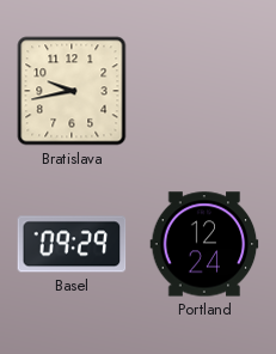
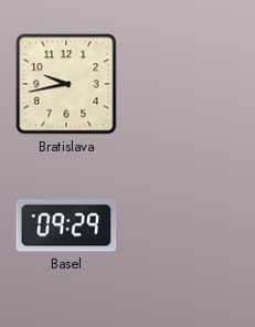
Portland: 12:24 -> none
